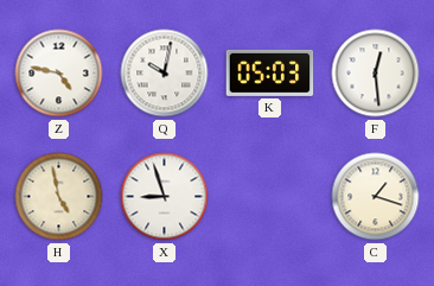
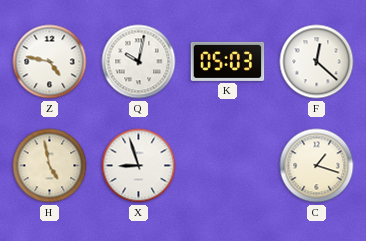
F: 12:29 -> 12:22
